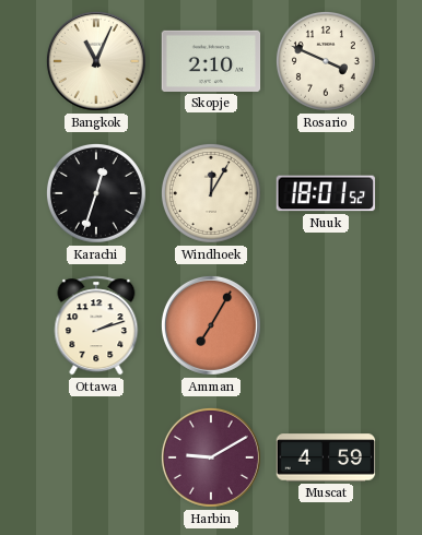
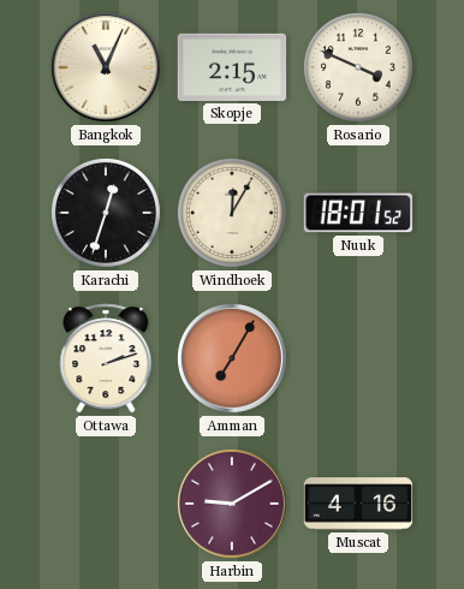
Skopje: 2:10 -> 2:15
Muscat: 4:59 -> 4:16
